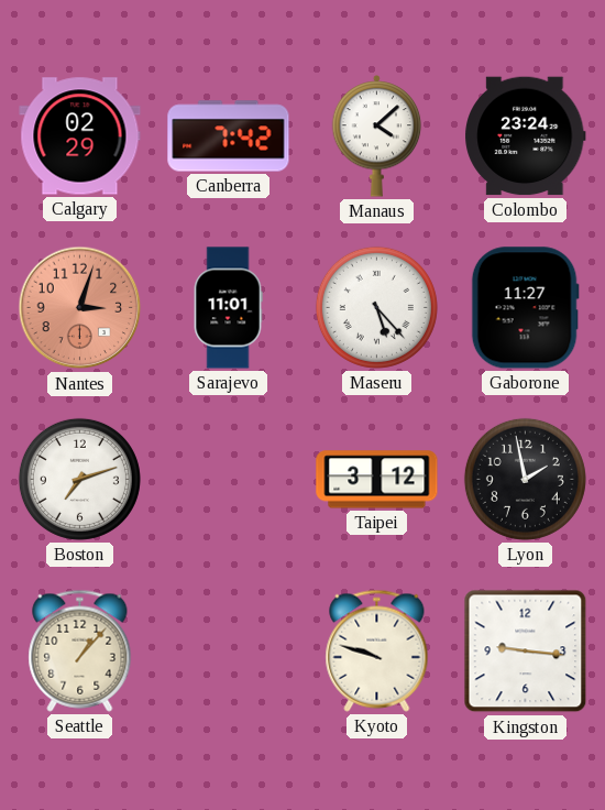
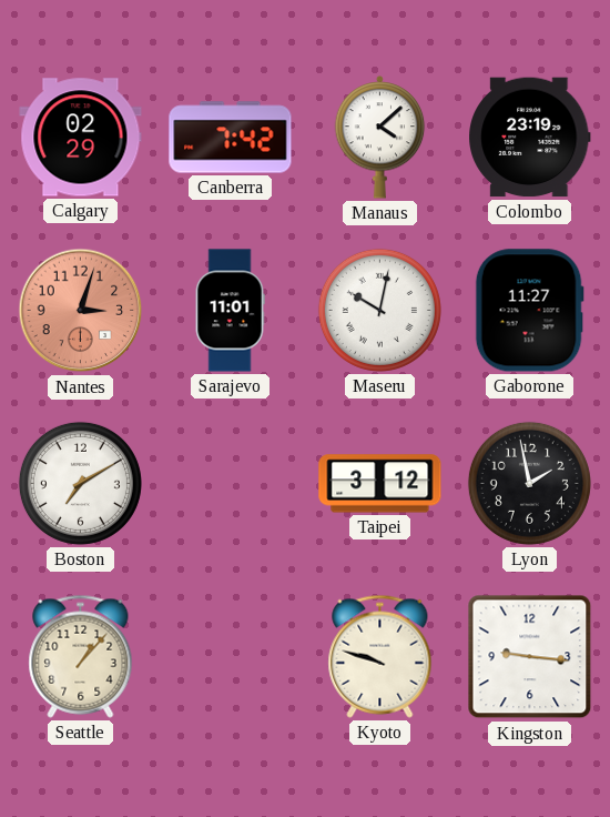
Colombo: 23:24 -> 23:19
Maseru: 5:23 -> 10:02
Boston: 7:12 -> 7:10
